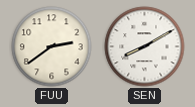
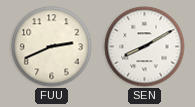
FUU: 2:39 -> 2:41
